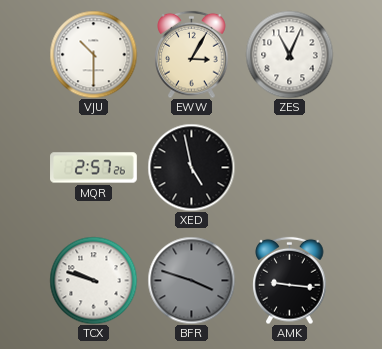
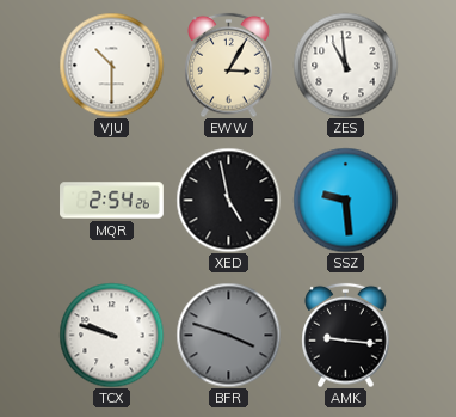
ZES: 11:04 -> 10:59
MQR: 2:57 -> 2:54
SSZ: none -> 9:29
